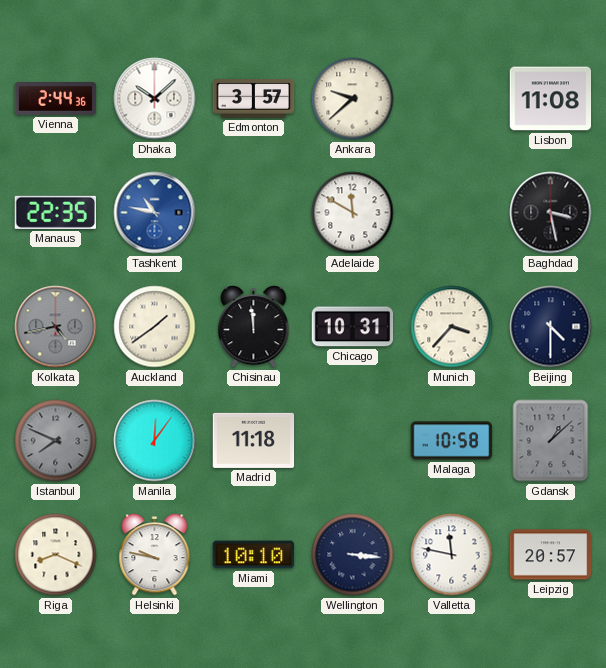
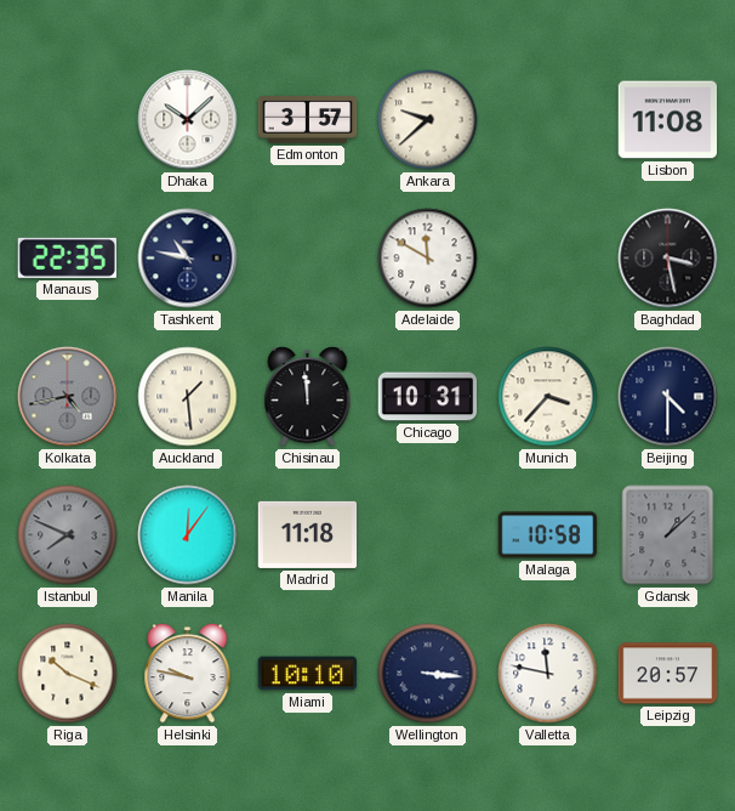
Vienna: 2:44 -> none
Tashkent dial: blue -> navy
Auckland: 1:39 -> 1:29
Riga: 8:19 -> 10:19
